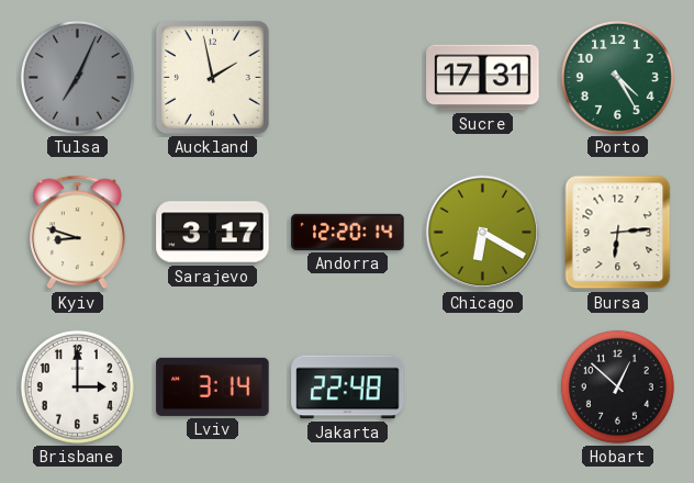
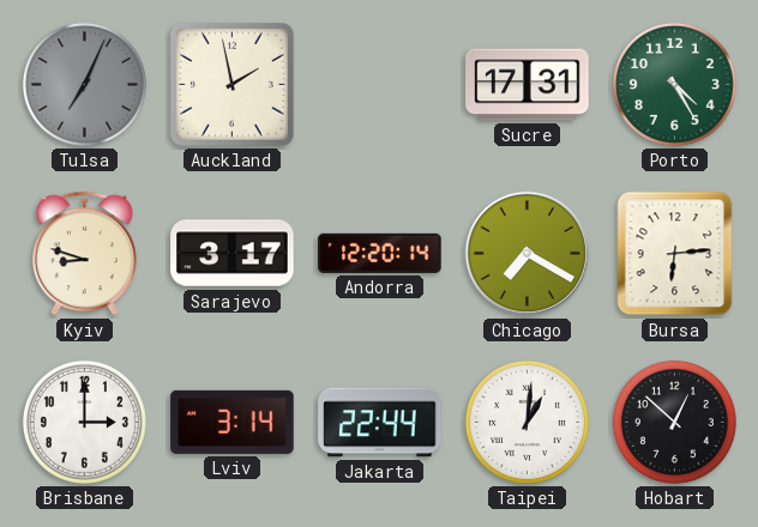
Chicago: 6:20 -> 7:20
Jakarta: 22:48 -> 22:44
Taipei: none -> 1:01
